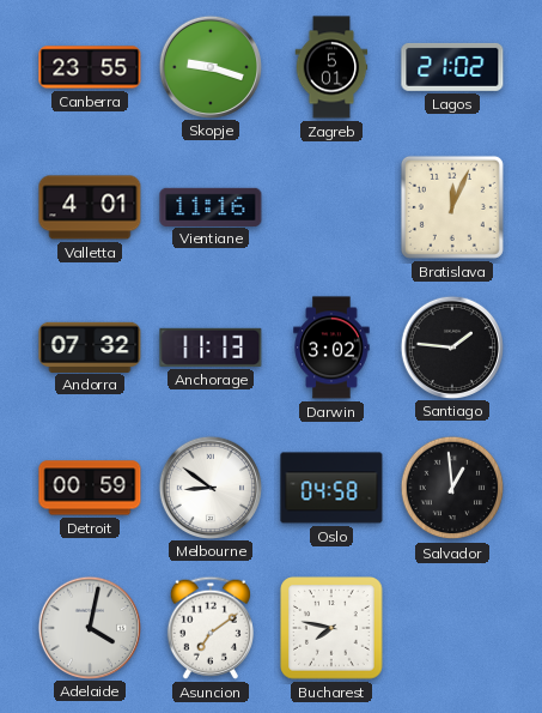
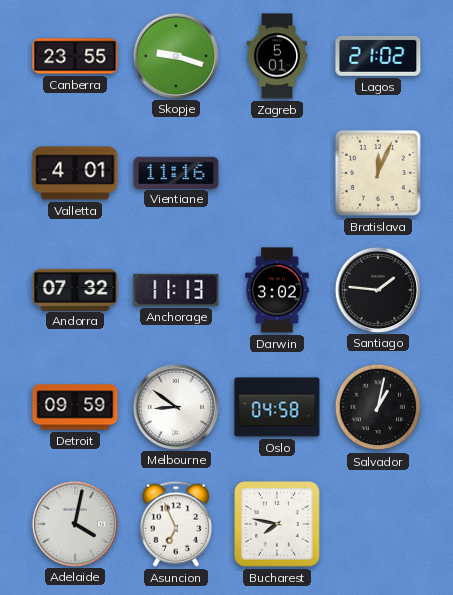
Detroit: 00:59 -> 09:59
Salvador: 12:59 -> 1:02
Asuncion: 7:09 -> 6:56
